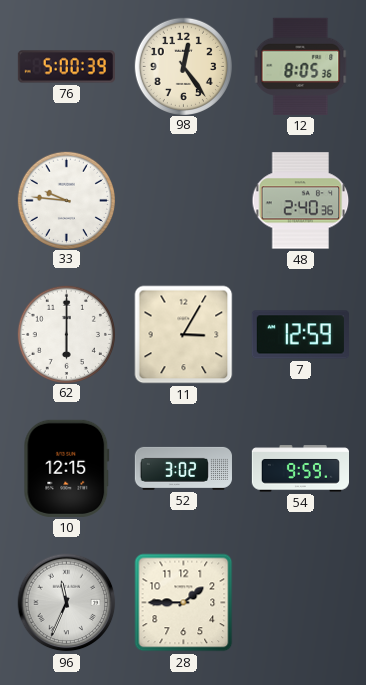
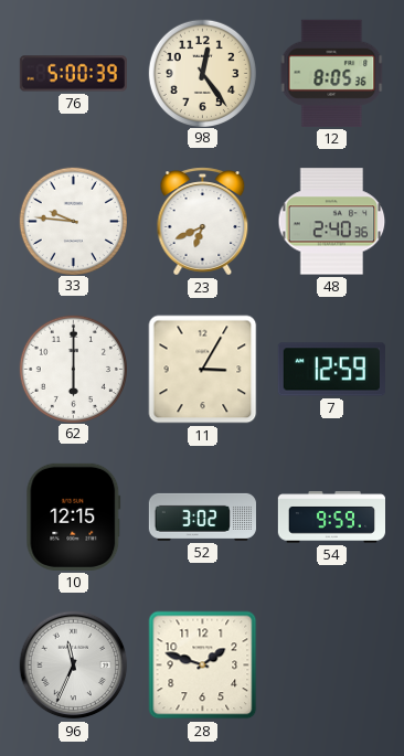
23: none -> 6:41
28: 1:45 -> 1:48
